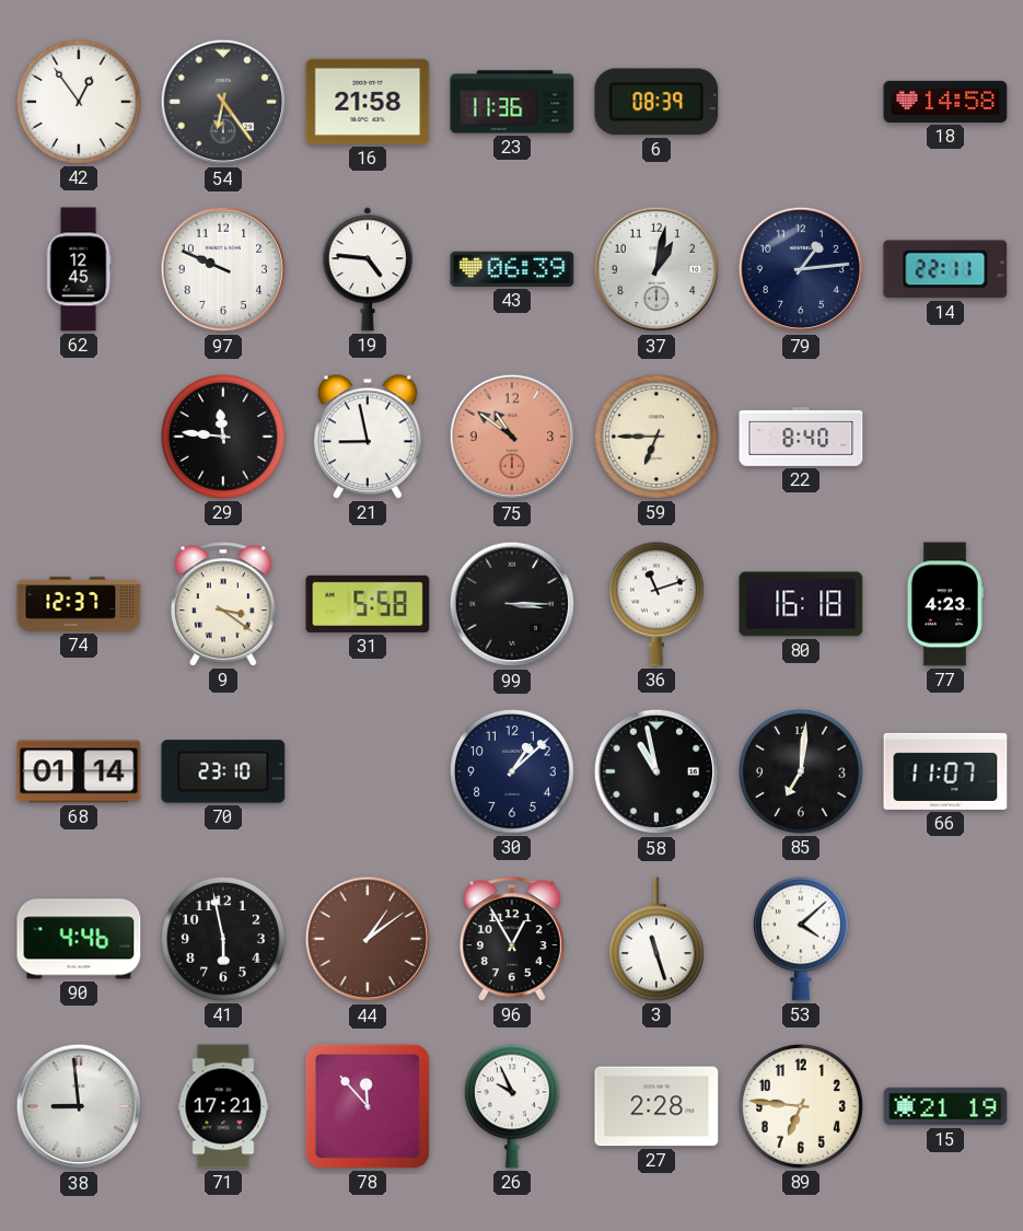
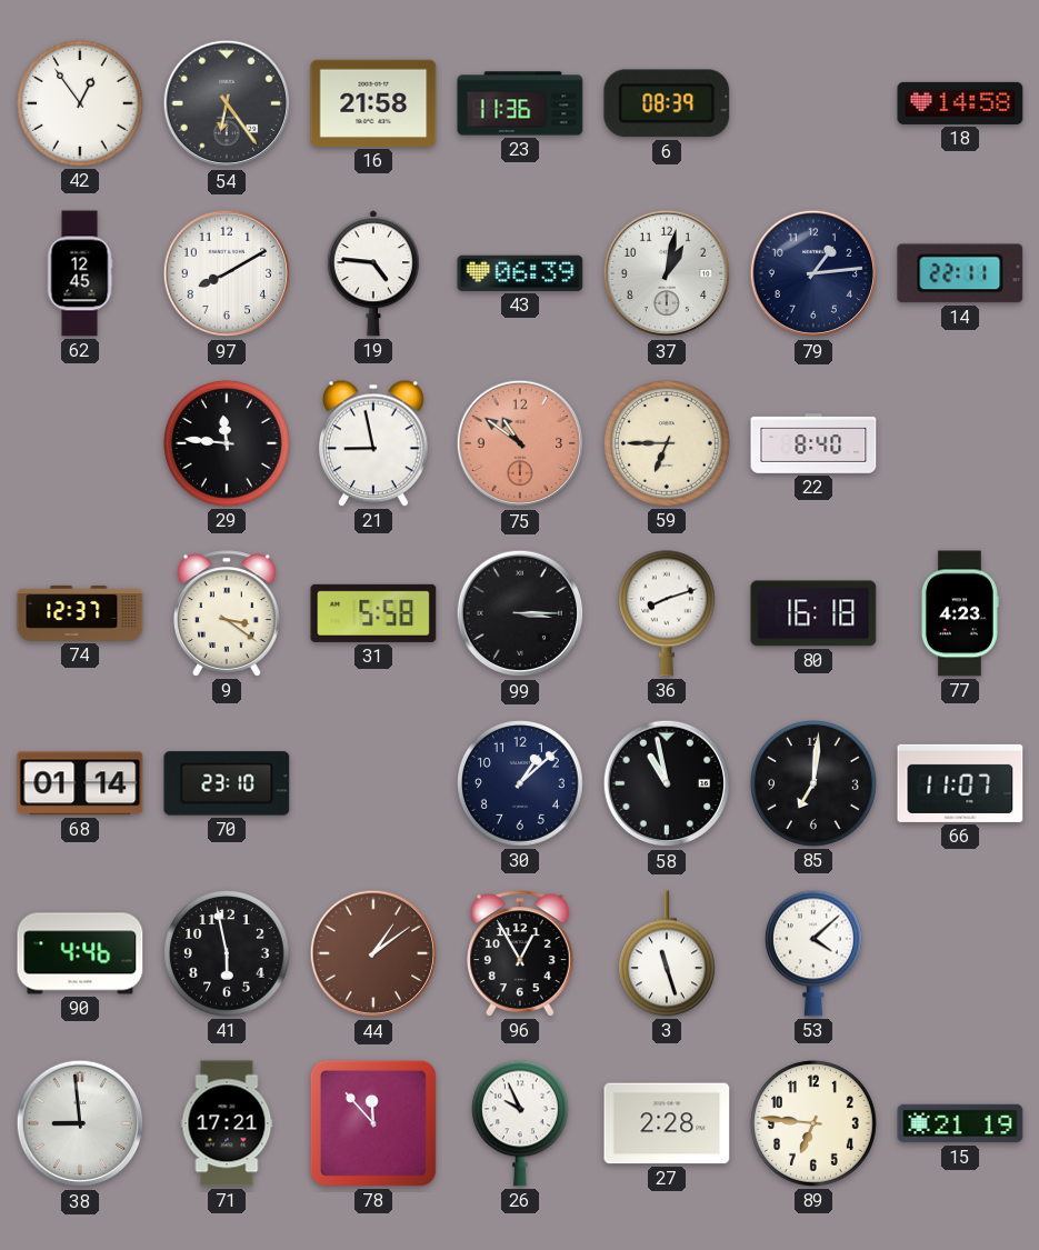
97: 9:49 -> 8:10
36: 11:12 -> 8:12
